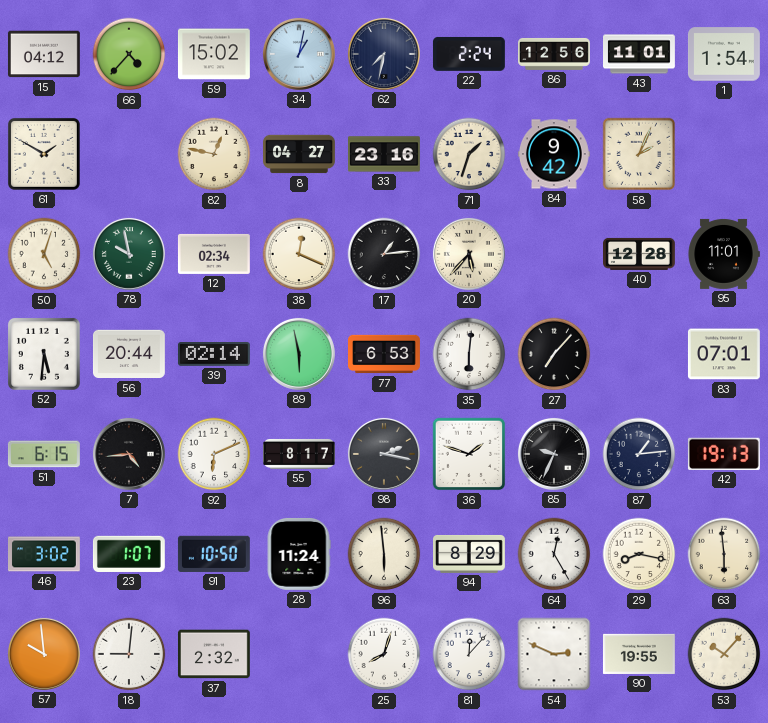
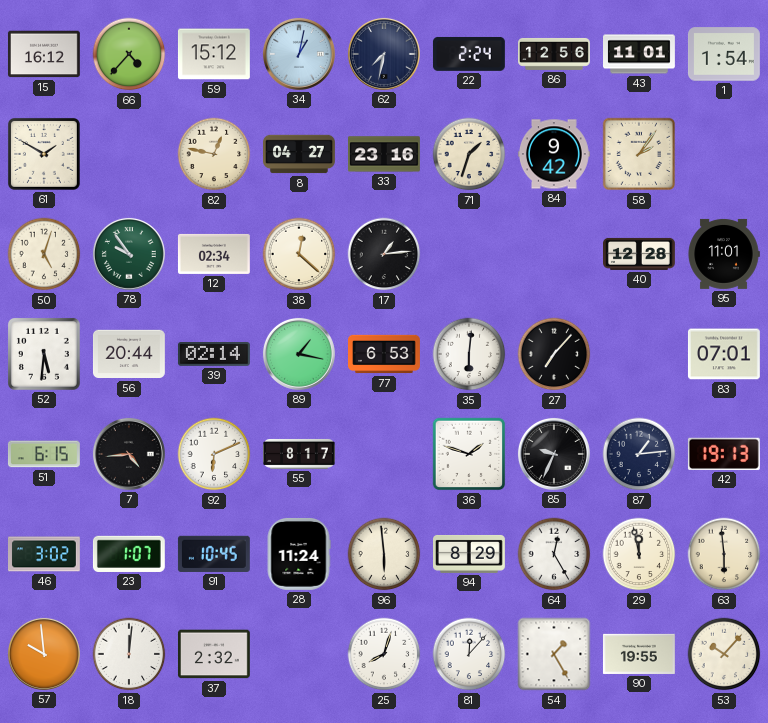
15: 04:12 -> 16:12
59: 15:02 -> 15:12
58: 2:04 -> 2:06
78: 9:58 -> 9:54
38: 12:19 -> 12:22
20: 5:37 -> none
89: 5:58 -> 1:17
98: 2:17 -> none
91: 10:50 -> 10:45
29: 8:17 -> 11:58
18: 9:01 -> 12:01
54: 2:49 -> 1:25
